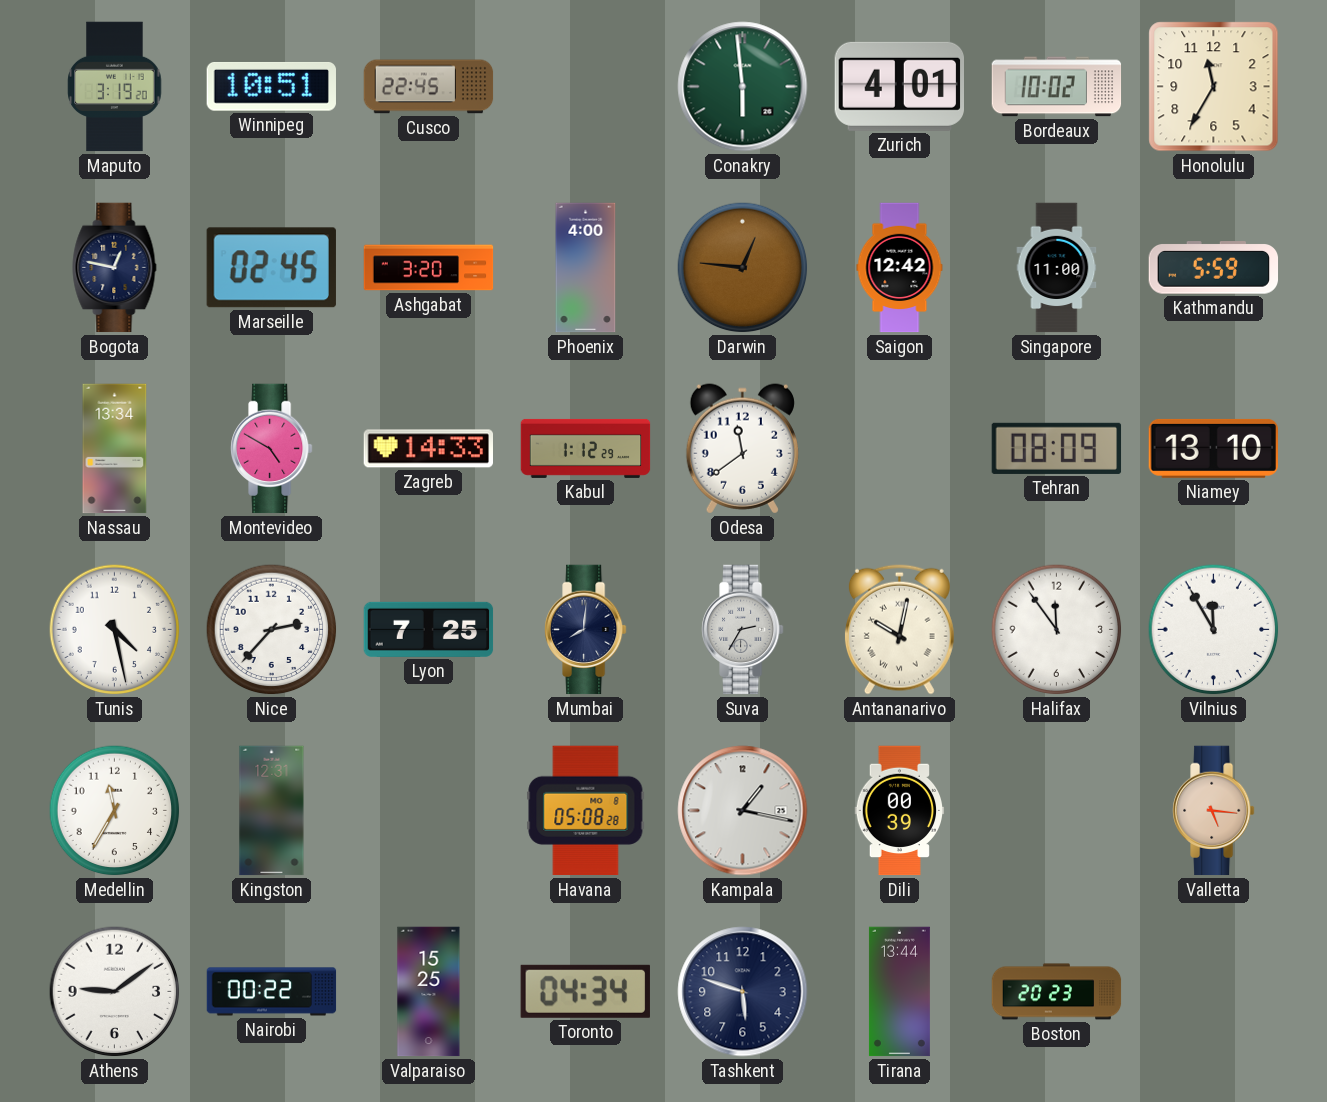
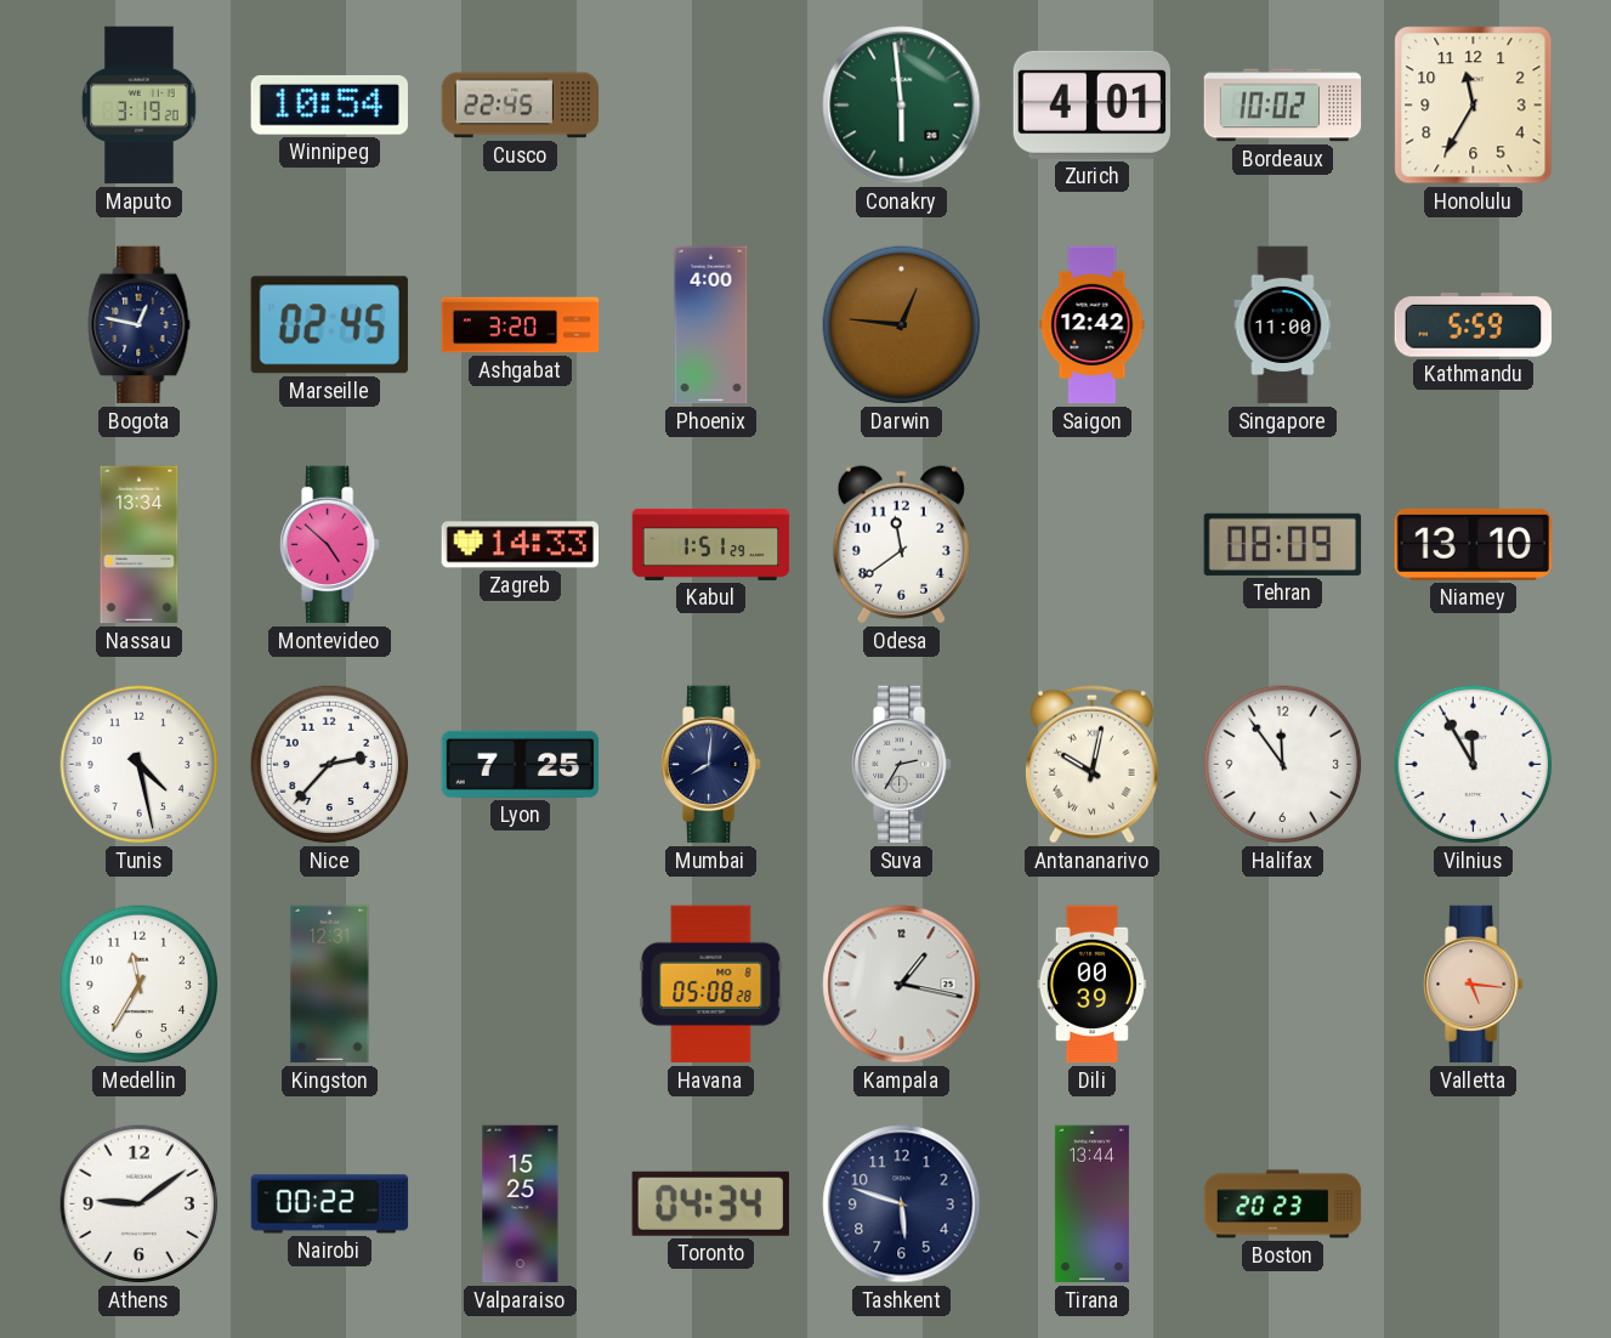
Winnipeg: 10:51 -> 10:54
Montevideo: 4:50 -> 4:52
Kabul: 1:12 -> 1:51
